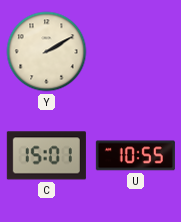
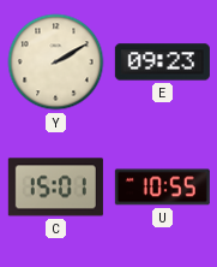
E: none -> 09:23
